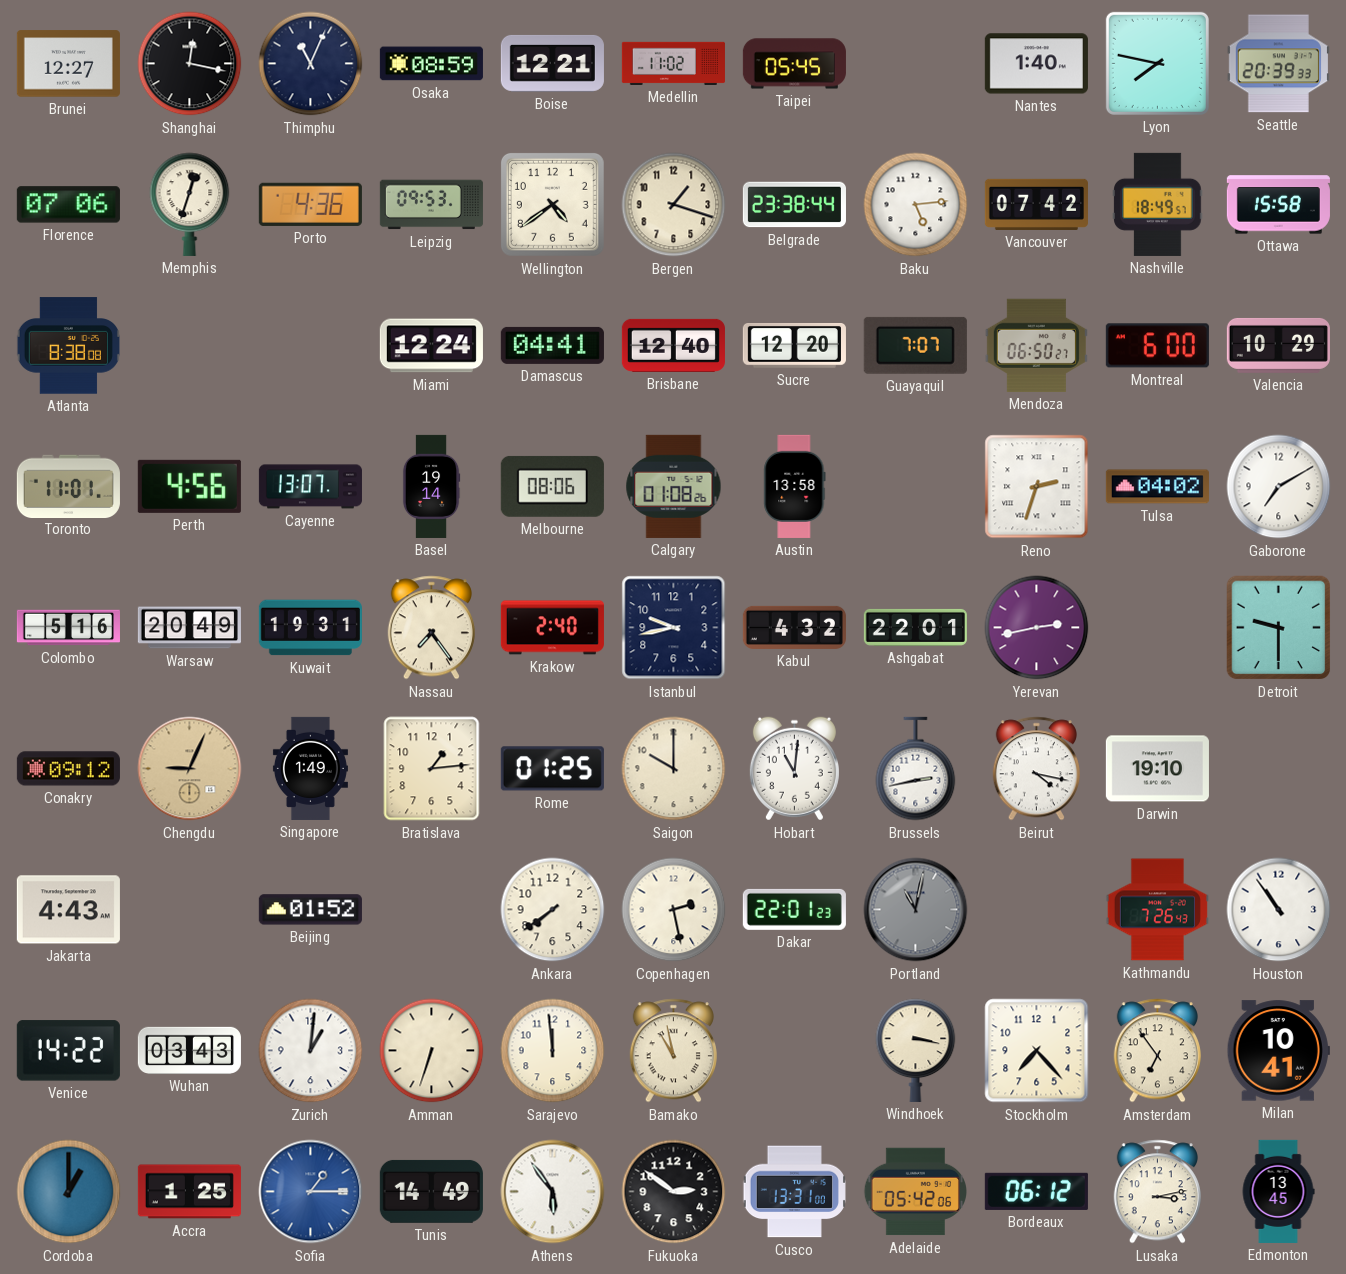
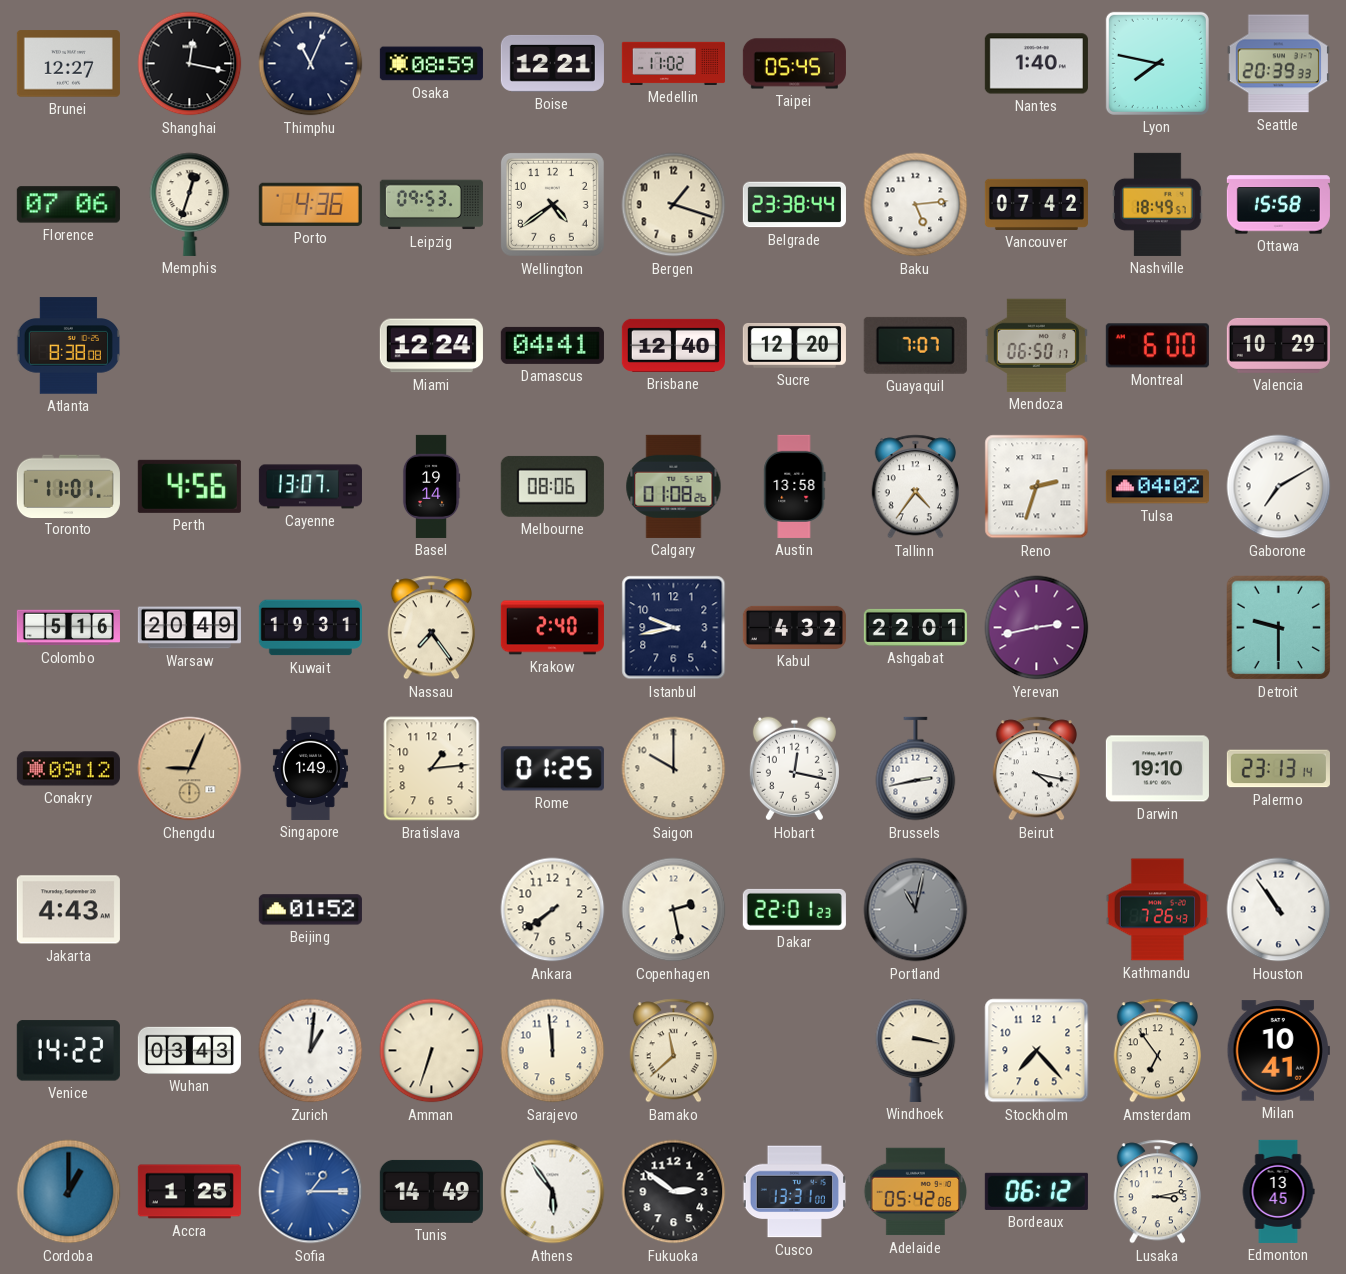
Mendoza: 06:50:27 -> 06:50:17
Tallinn: none -> 4:36
Hobart: 11:01 -> 12:17
Palermo: none -> 23:13
Bamako: 10:58 -> 11:38
